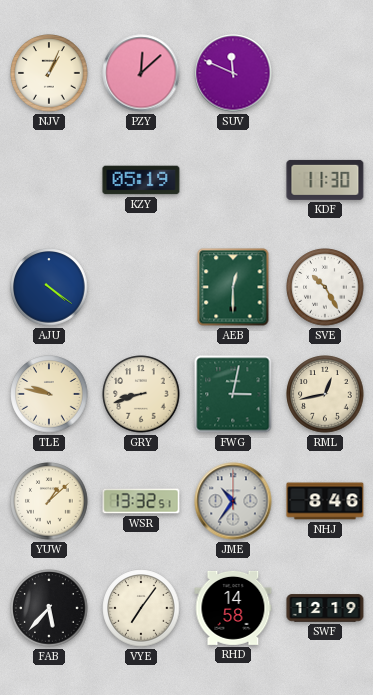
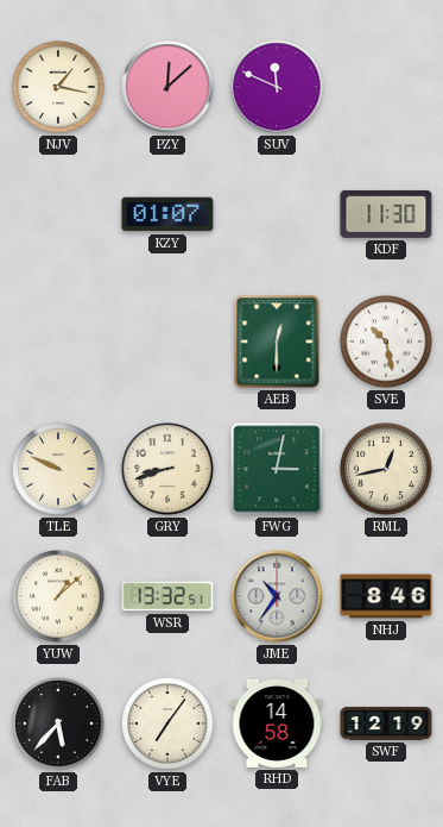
NJV: 1:04 -> 1:17
KZY: 05:19 -> 01:07
AJU: 4:21 -> none
SVE: 10:25 -> 10:28
TLE: 9:47 -> 9:49
